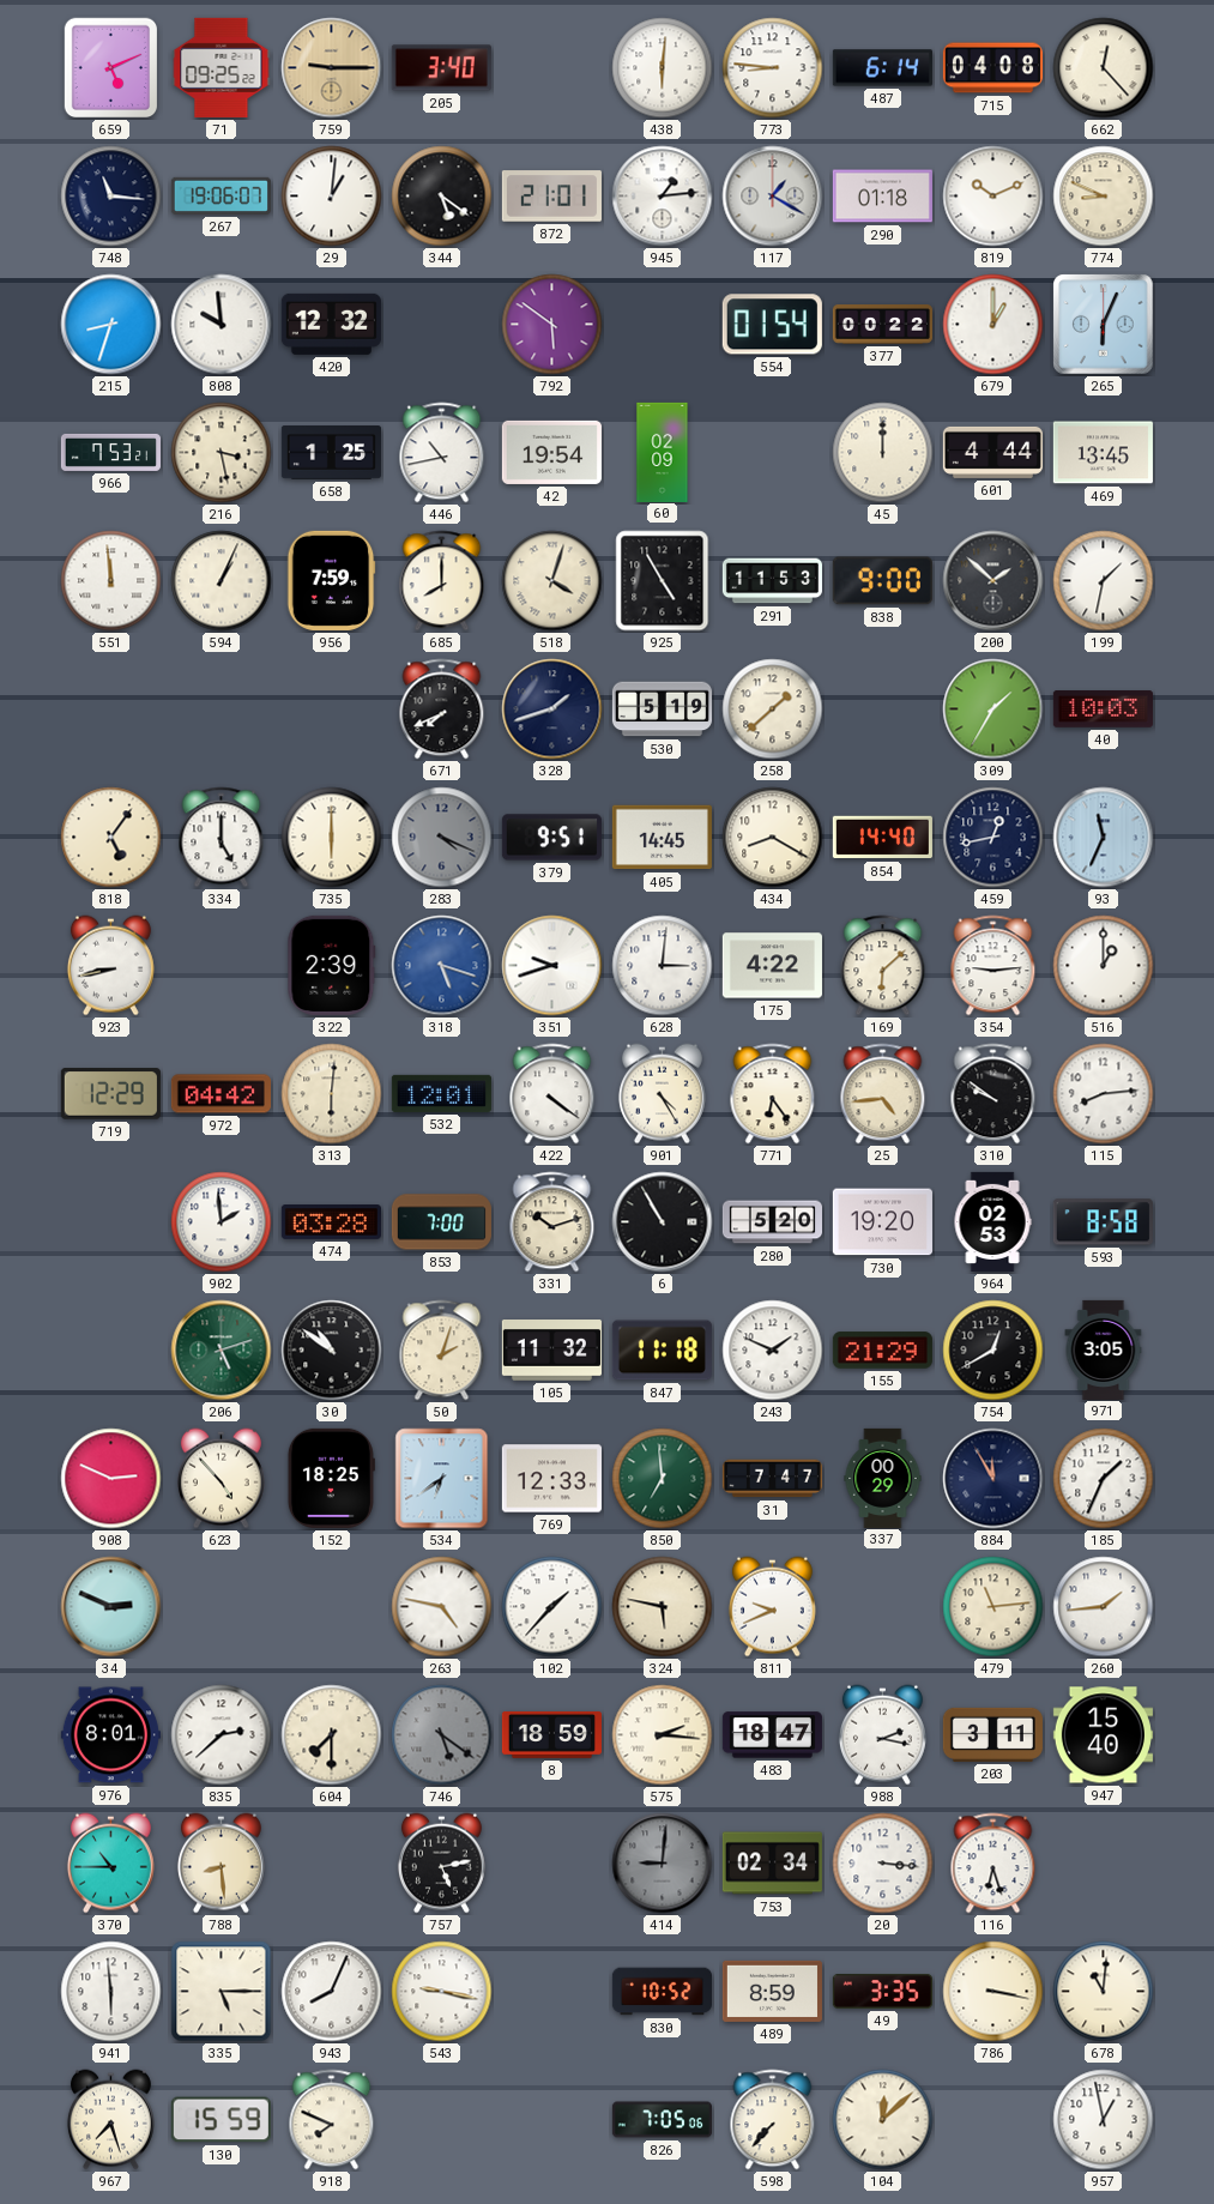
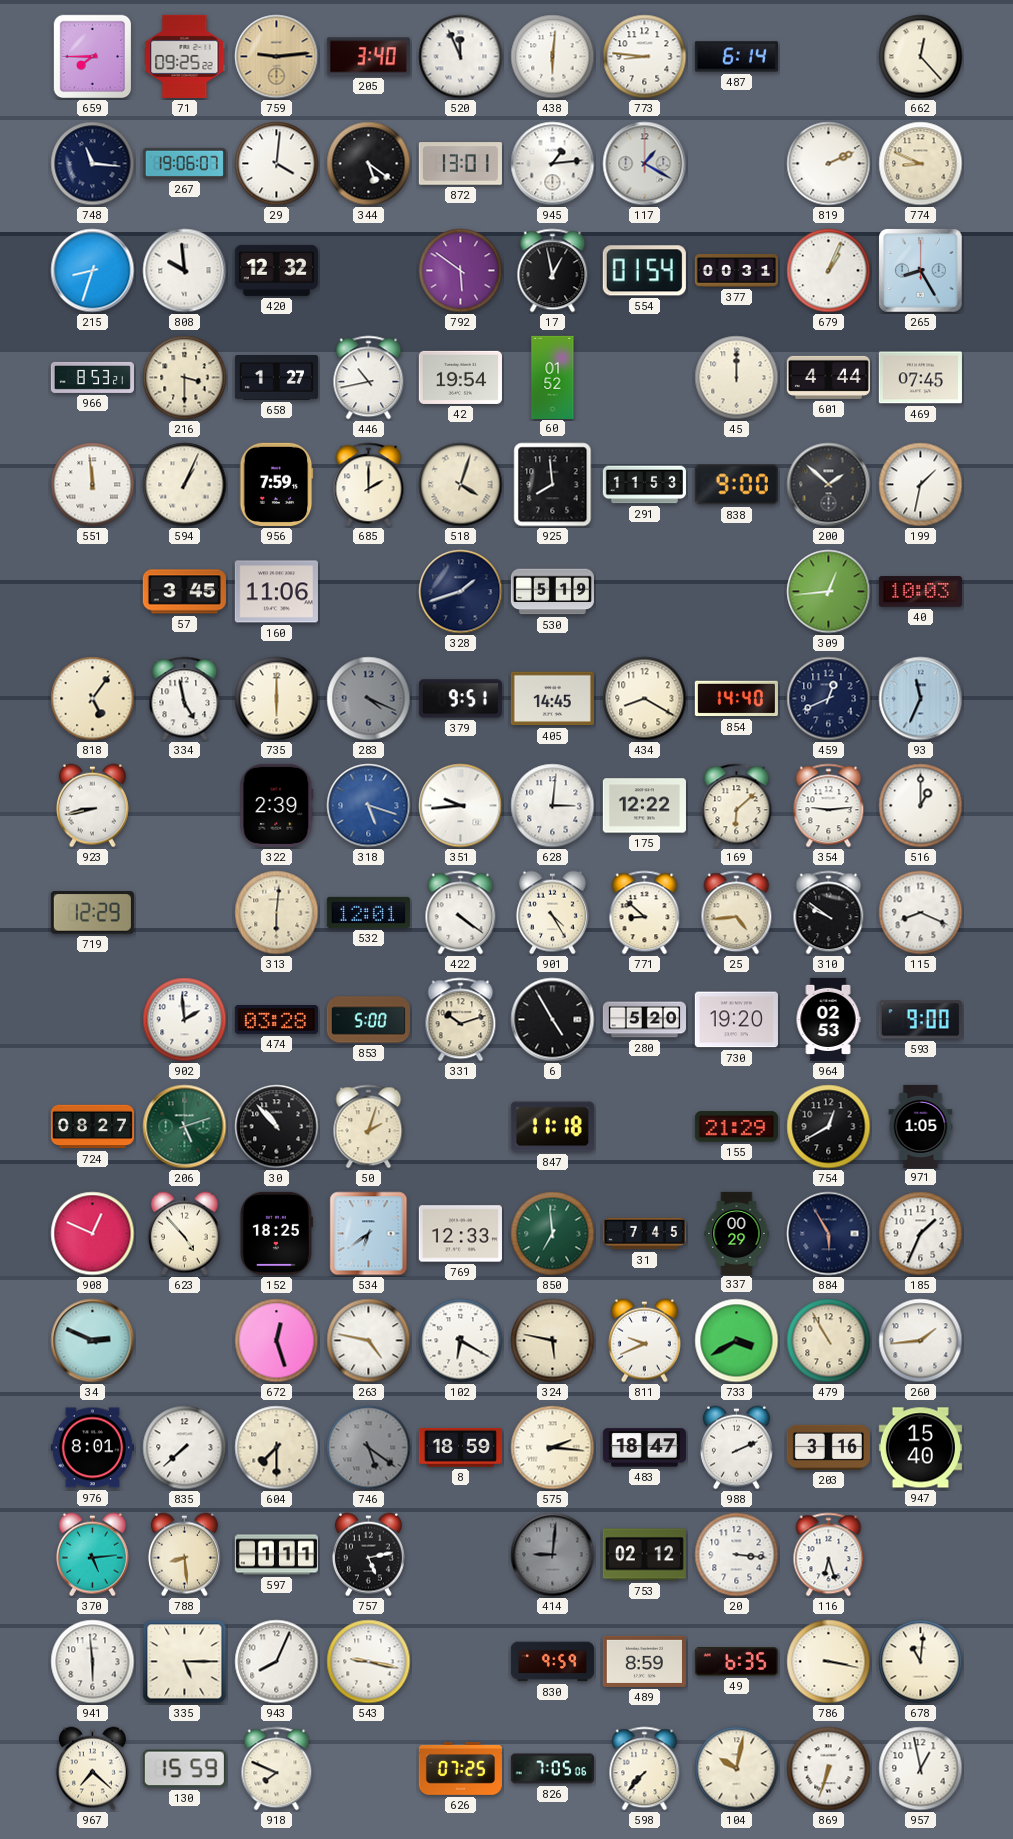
659: 5:11 -> 7:45
759: 9:15 -> 9:14
520: none -> 11:56
715: 04:08 -> none
29: 1:01 -> 4:01
872: 21:01 -> 13:01
290: 01:18 -> none
819: 10:11 -> 2:11
17: none -> 12:58
377: 00:22 -> 00:31
679: 1:00 -> 1:04
265: 6:04 -> 8:25
966: 7:53 -> 8:53
216: 3:28 -> 3:30
658: 1:25 -> 1:27
60: 02:09 -> 01:52
469: 13:45 -> 07:45
685: 8:00 -> 2:00
925: 4:55 -> 7:59
57: none -> 3:45
160: none -> 11:06
671: 7:41 -> none
258: 1:38 -> none
309: 1:35 -> 12:44
334: 5:00 -> 4:58
459: 12:43 -> 12:41
351: 9:42 -> 9:44
175: 4:22 -> 12:22
972: 04:42 -> none
771: 6:24 -> 8:52
115: 8:14 -> 8:19
853: 7:00 -> 5:00
6: 10:55 -> 4:55
593: 8:58 -> 9:00
724: none -> 08:27
30: 10:51 -> 10:53
105: 11:32 -> none
243: 1:49 -> none
971: 3:05 -> 1:05
908: 2:49 -> 12:49
31: 7:47 -> 7:45
884: 11:55 -> 5:55
672: none -> 12:27
102: 1:37 -> 6:20
733: none -> 3:40
479: 11:14 -> 10:55
835: 2:38 -> 7:38
988: 2:17 -> 2:11
203: 3:11 -> 3:16
370: 10:45 -> 5:14
597: none -> 1:11
753: 02:34 -> 02:12
830: 10:52 -> 9:59
49: 3:35 -> 6:35
967: 7:27 -> 7:22
626: none -> 07:25
104: 12:08 -> 10:02
869: none -> 6:33
